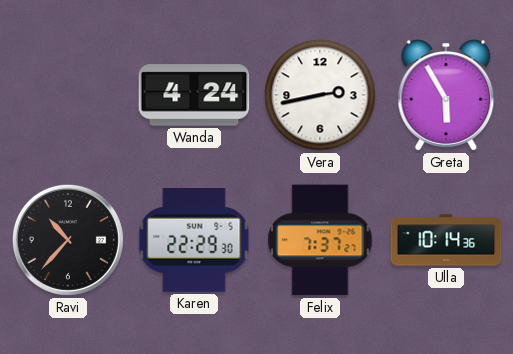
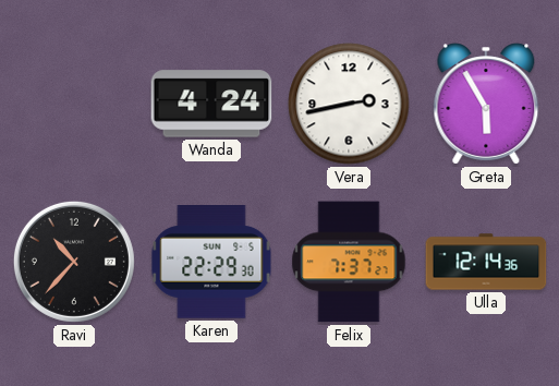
Ulla: 10:14 -> 12:14
